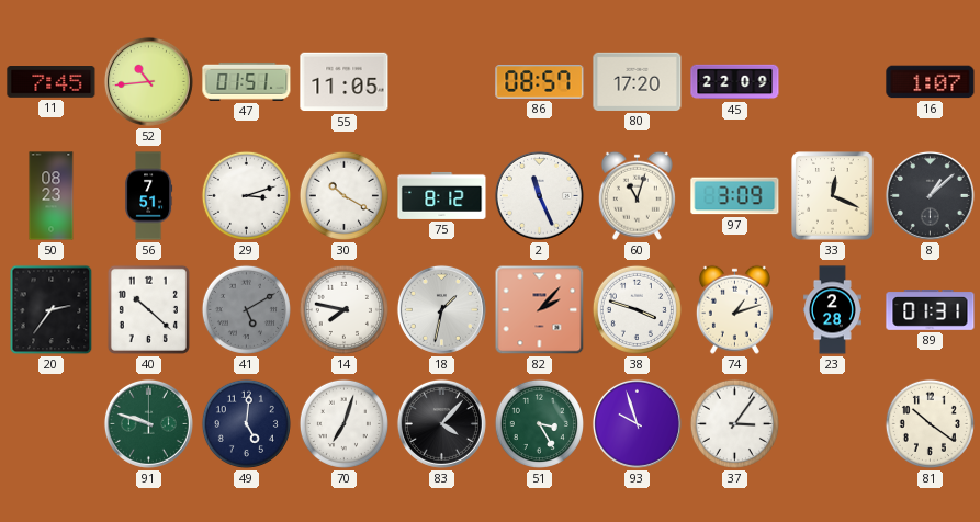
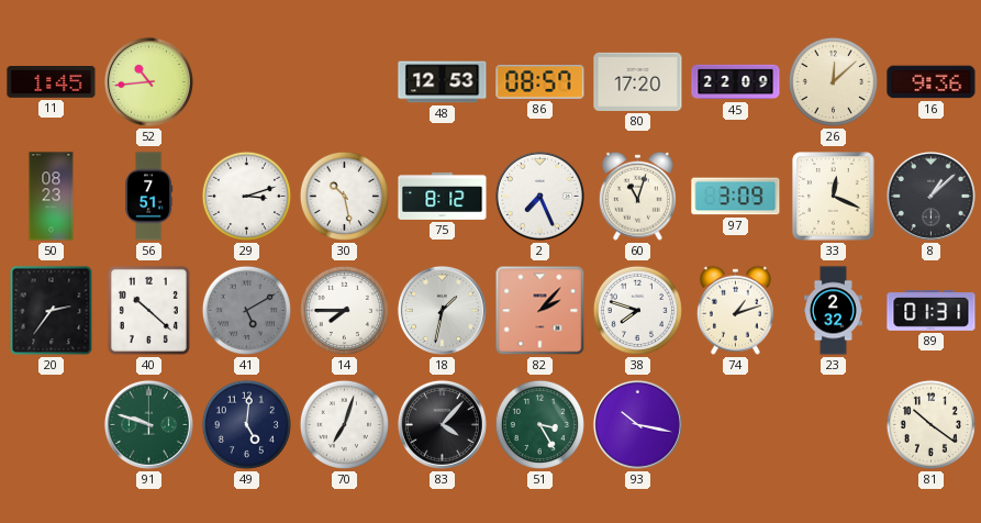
11: 7:45 -> 1:45
47: 01:51 -> none
55: 11:05 -> none
48: none -> 12:53
26: none -> 12:08
16: 1:07 -> 9:36
30: 10:20 -> 10:28
2: 11:26 -> 7:26
14: 7:47 -> 7:45
38: 3:48 -> 7:48
23: 2:28 -> 2:32
93: 9:57 -> 10:17
37: 3:06 -> none
